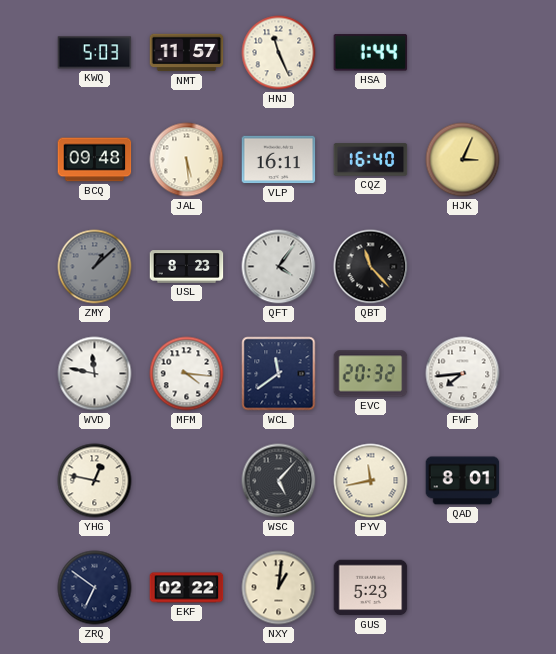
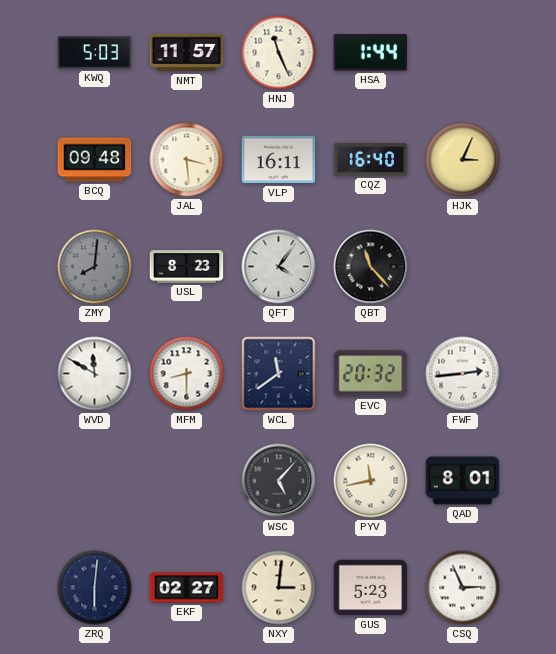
JAL: 5:29 -> 3:29
ZMY: 1:08 -> 8:01
WVD: 11:47 -> 11:50
MFM: 4:16 -> 8:30
FWF: 7:44 -> 2:44
YHG: 12:47 -> none
ZRQ: 6:51 -> 6:01
EKF: 02:22 -> 02:27
NXY: 1:01 -> 3:01
CSQ: none -> 2:56
